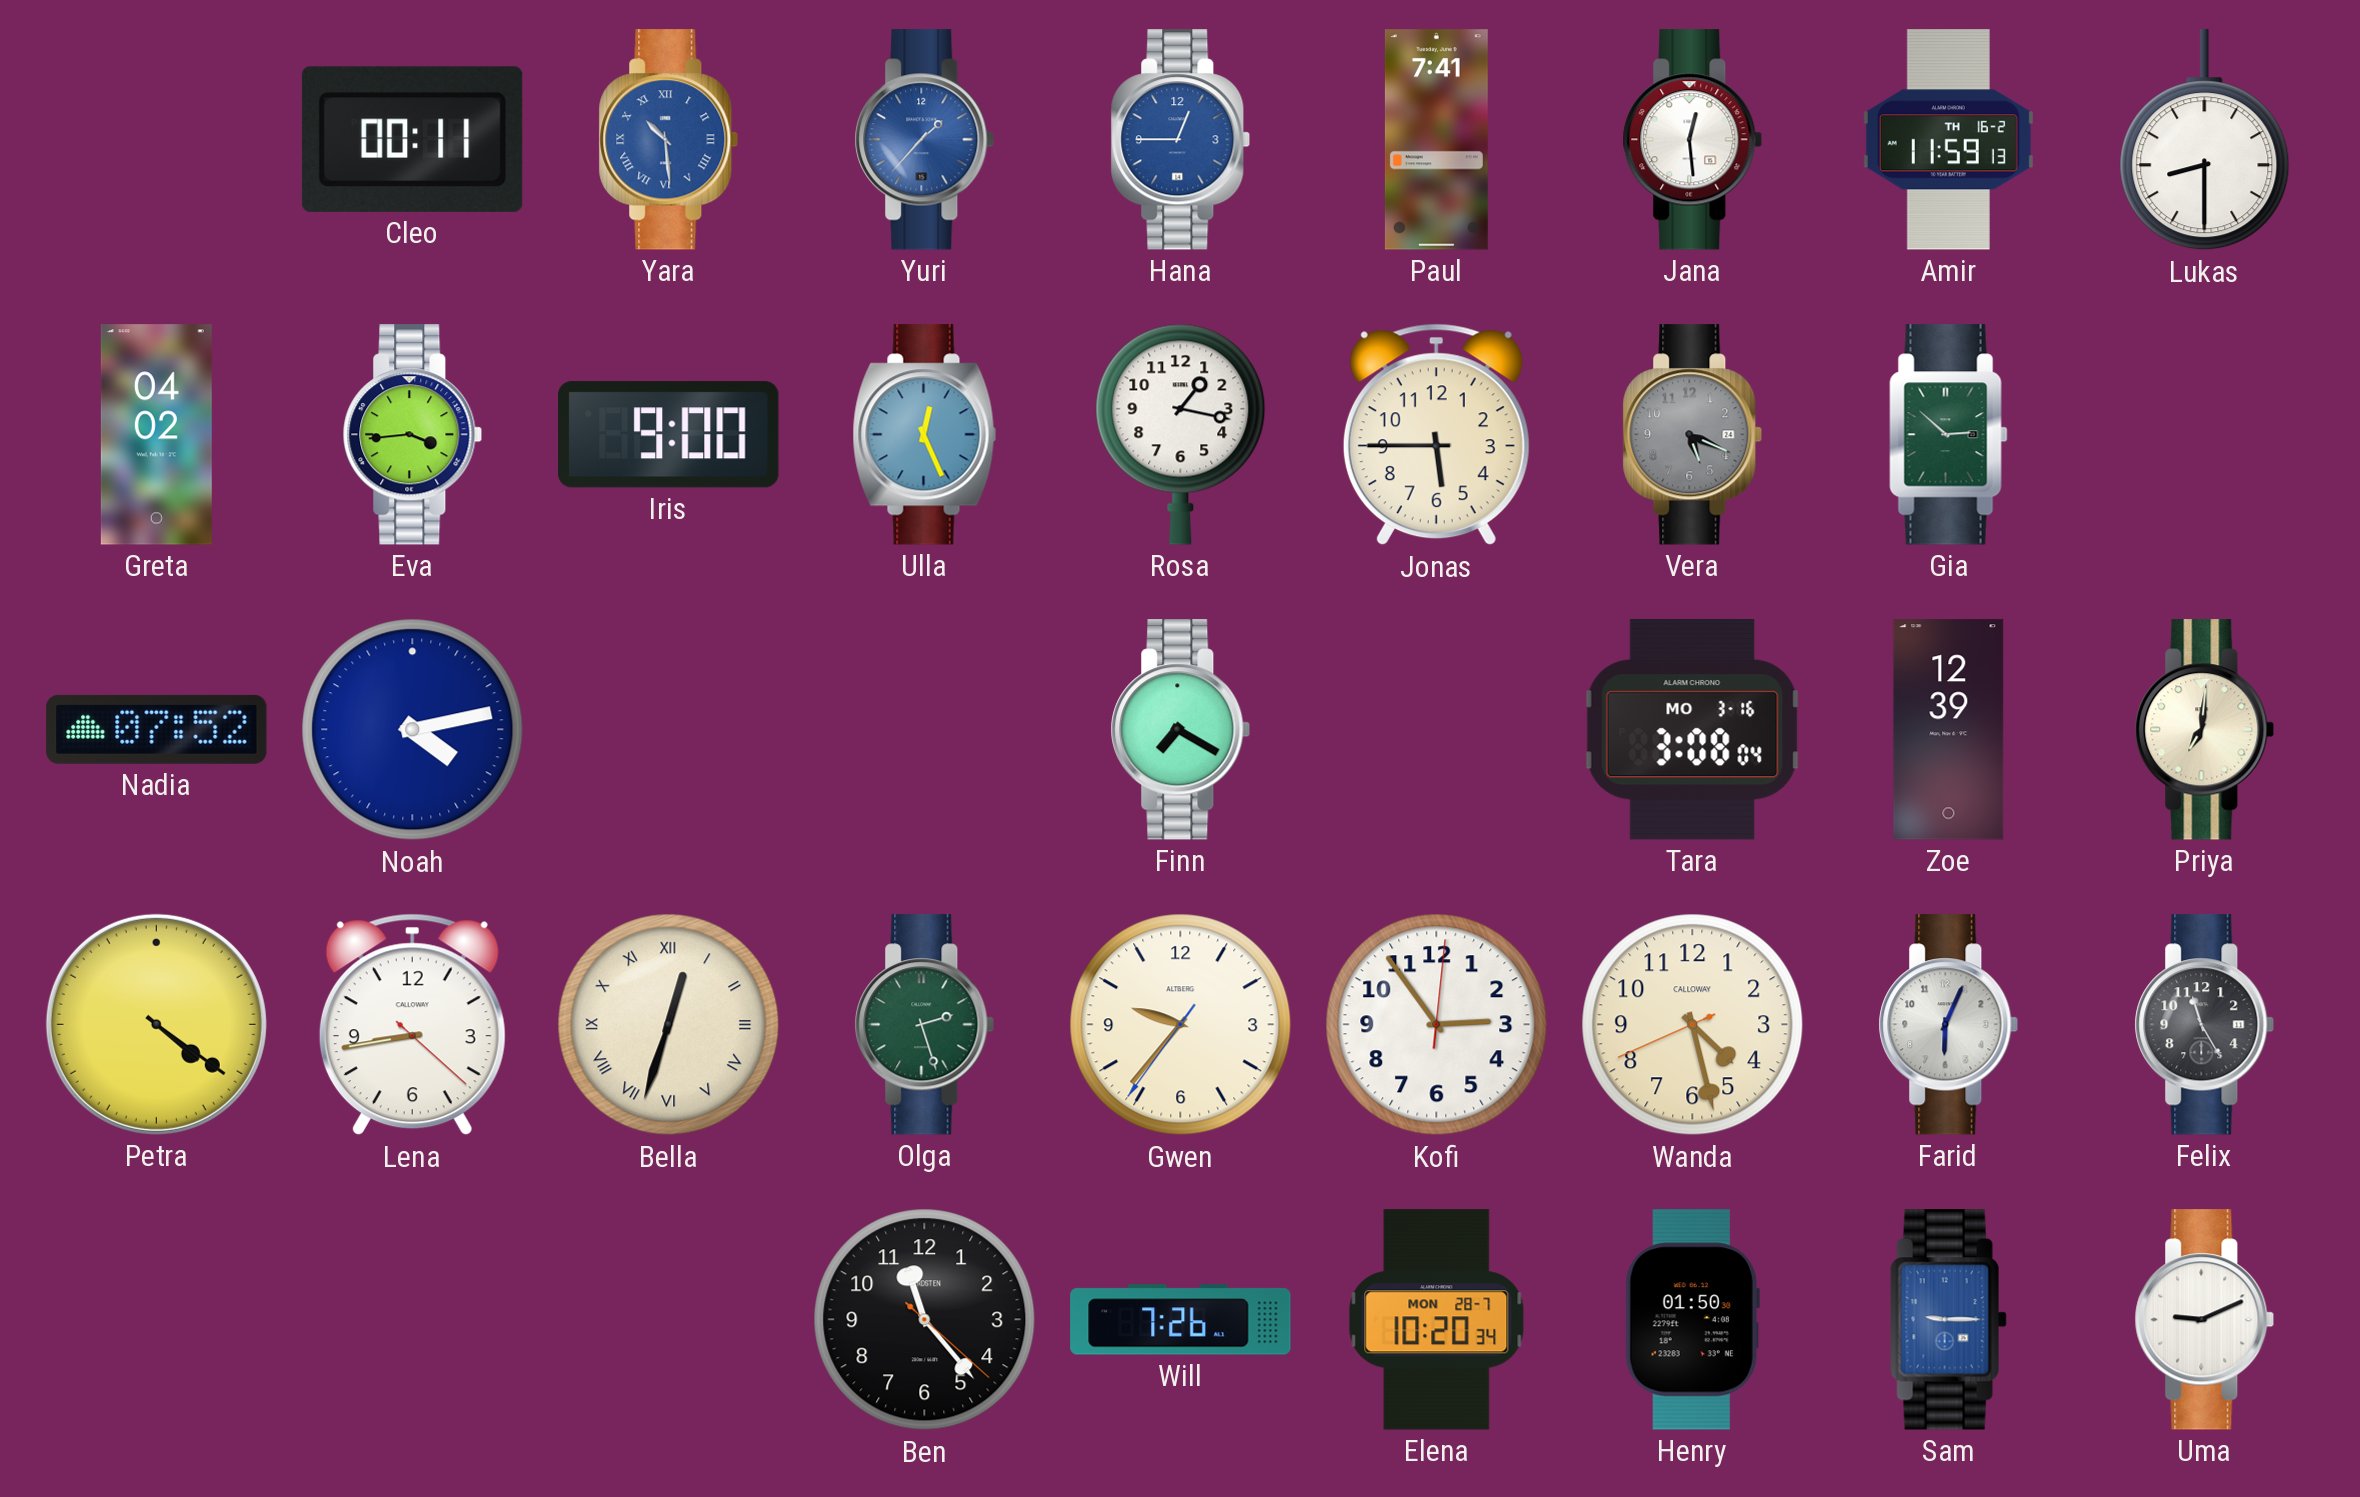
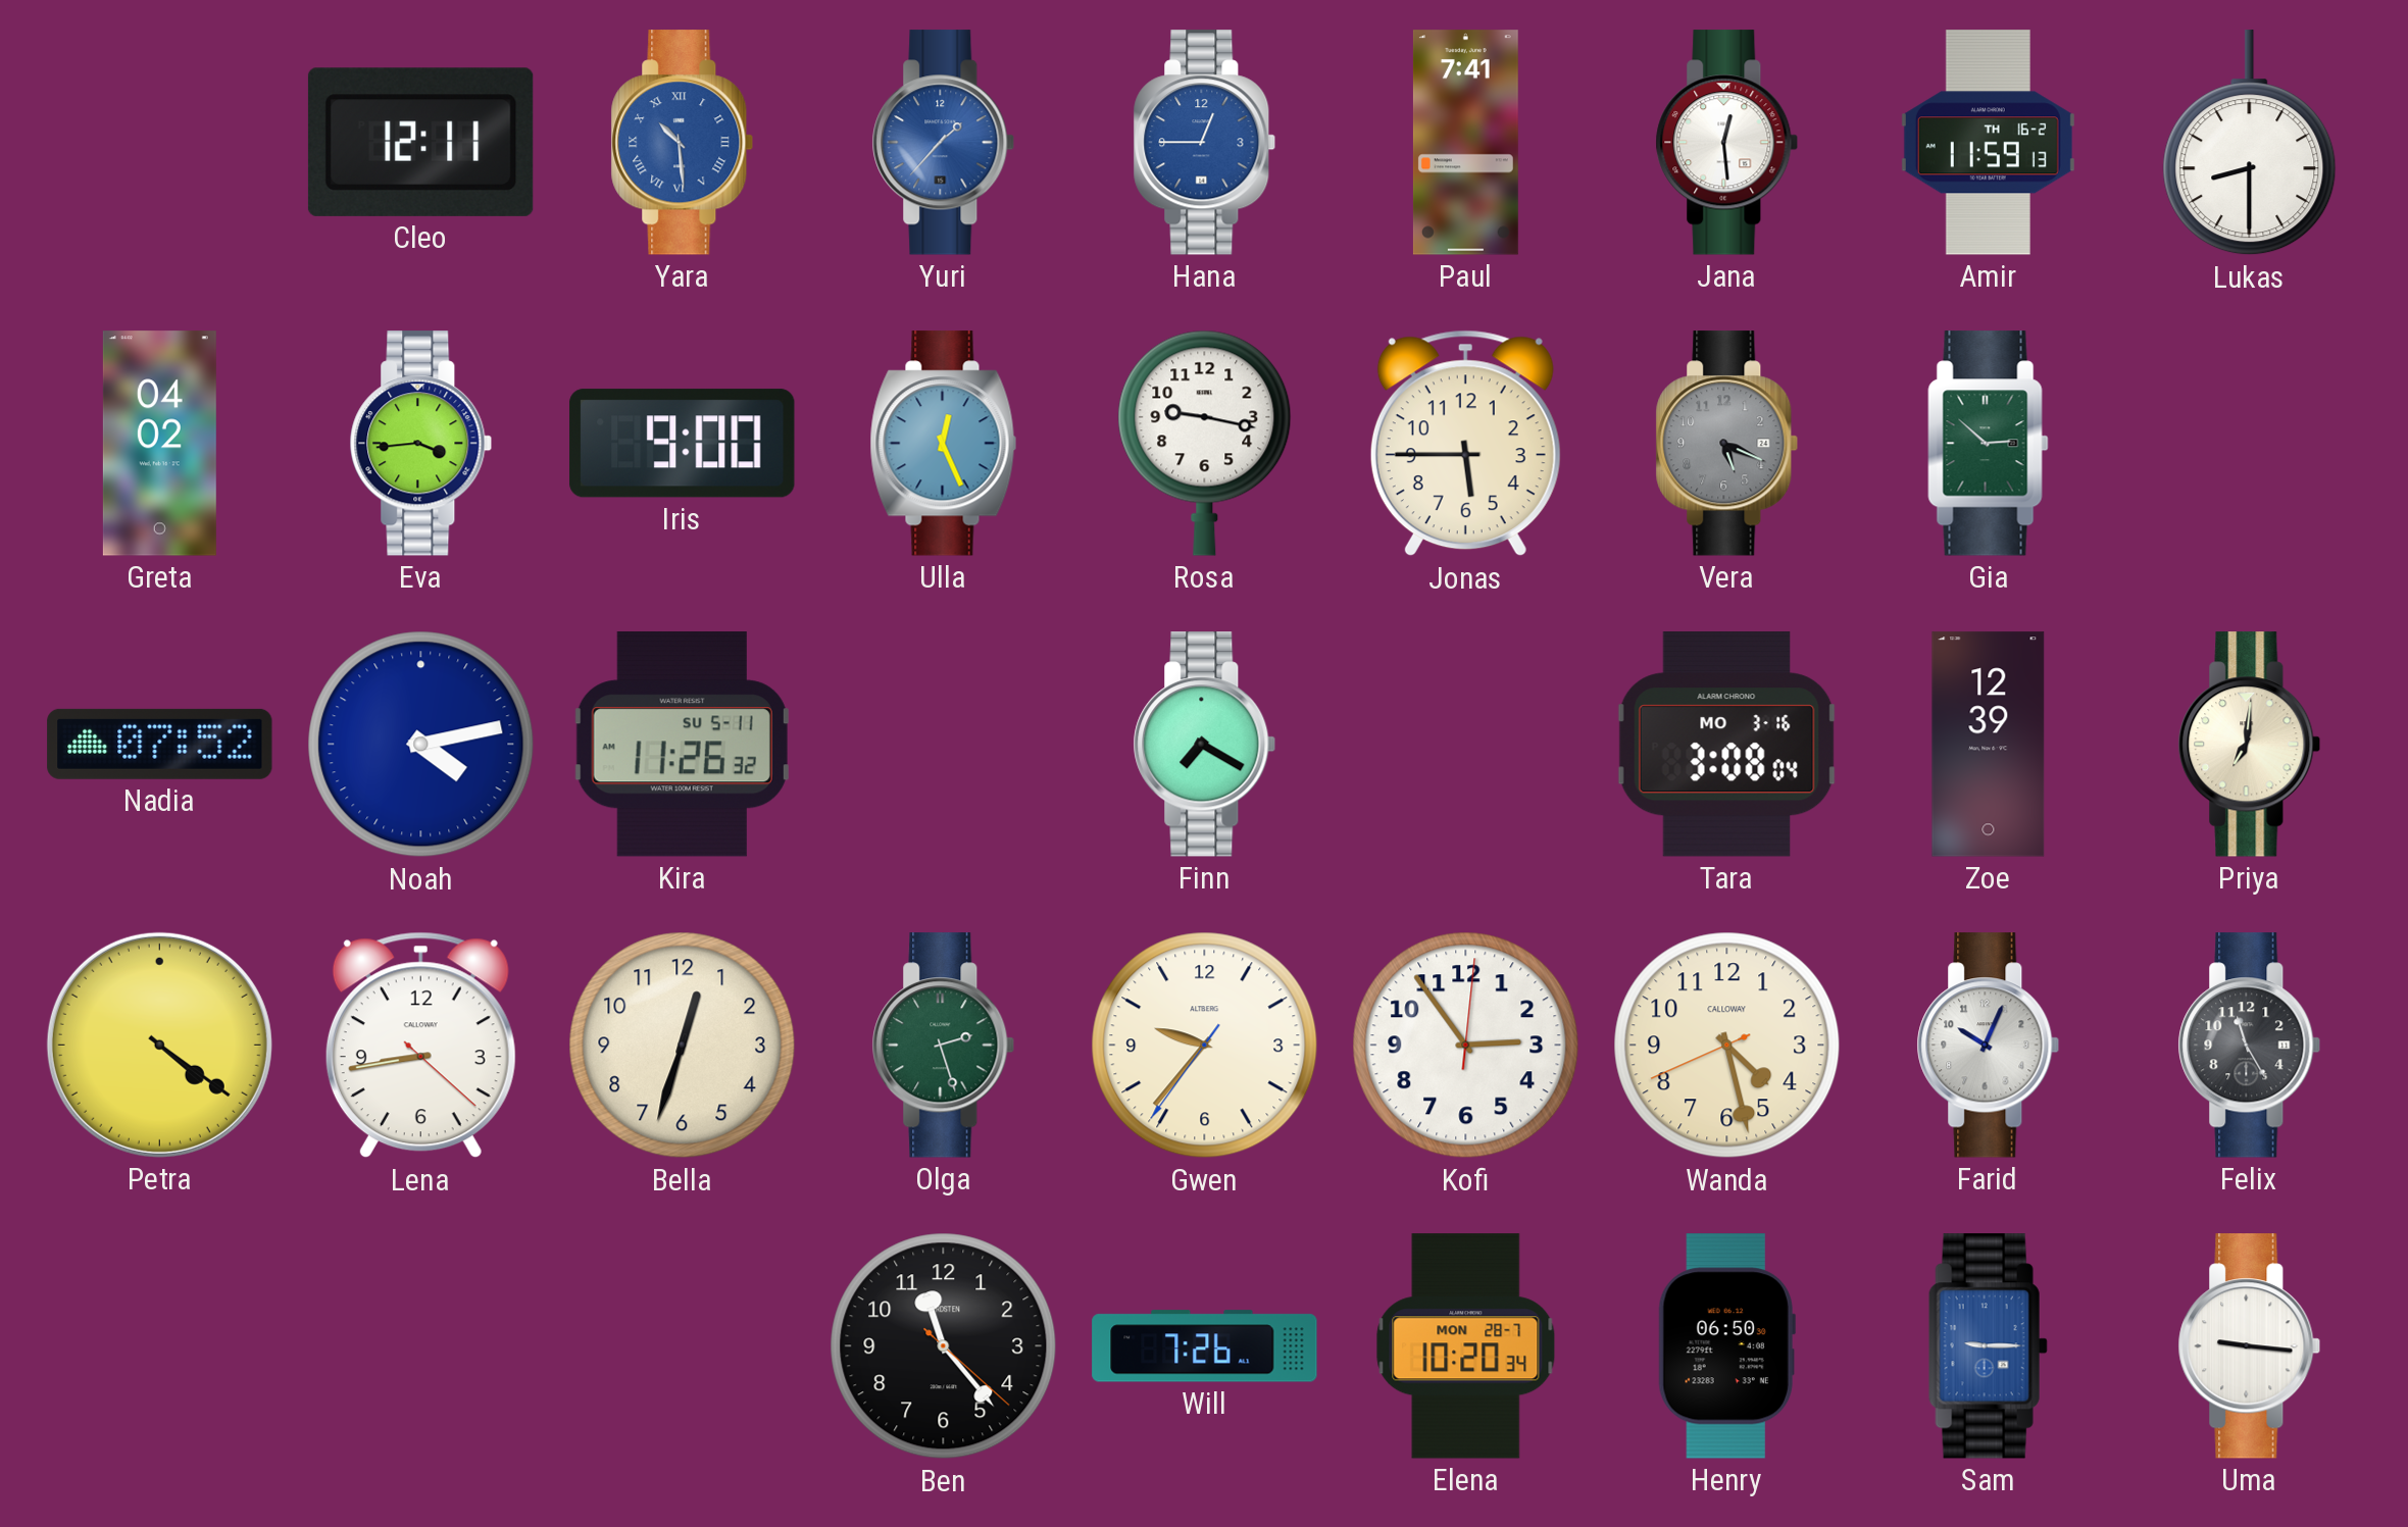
Cleo: 00:11 -> 12:11
Rosa: 1:17 -> 9:17
Kira: none -> 11:26
Bella numerals: Roman -> Arabic
Farid: 6:04 -> 10:04
Henry: 01:50 -> 06:50
Uma: 9:11 -> 9:16
